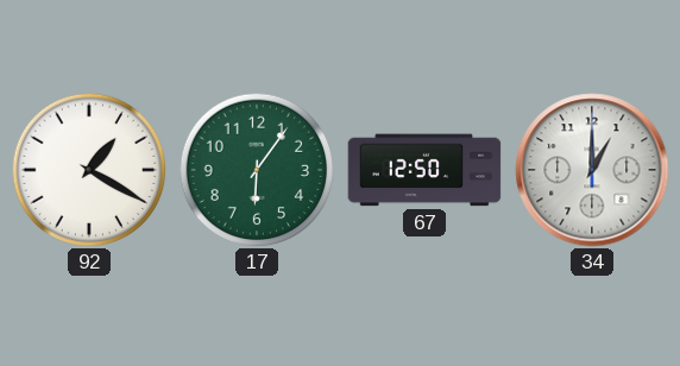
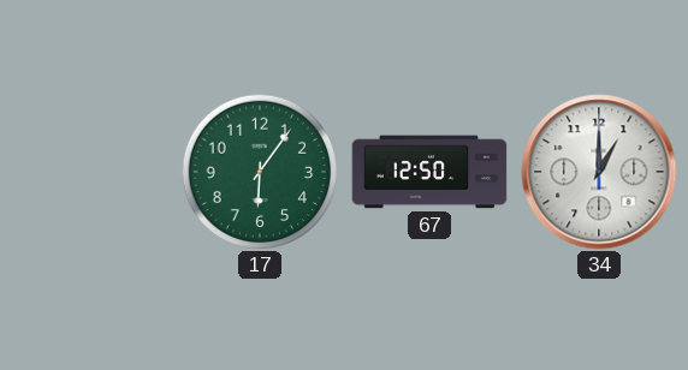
92: 1:20 -> none
